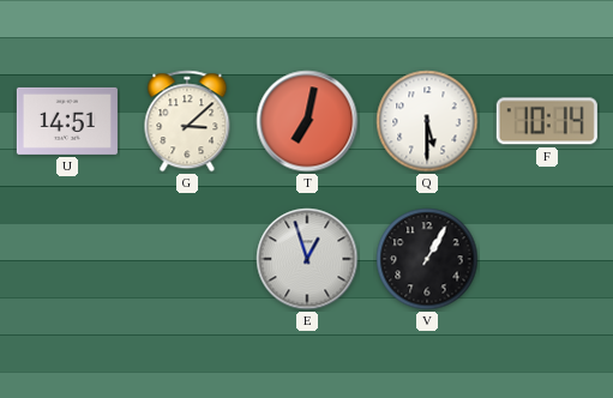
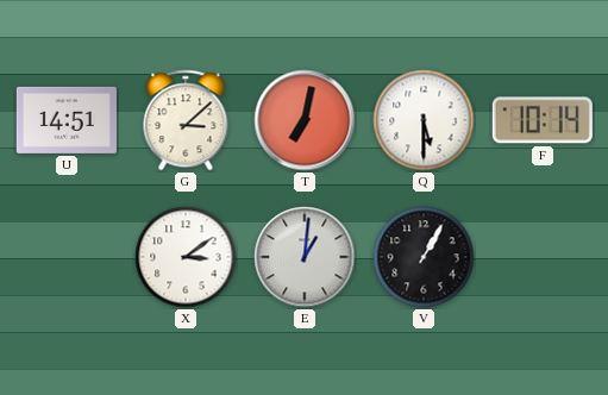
X: none -> 3:09
E: 12:57 -> 1:01
